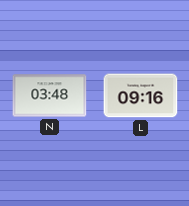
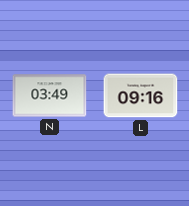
N: 03:48 -> 03:49
